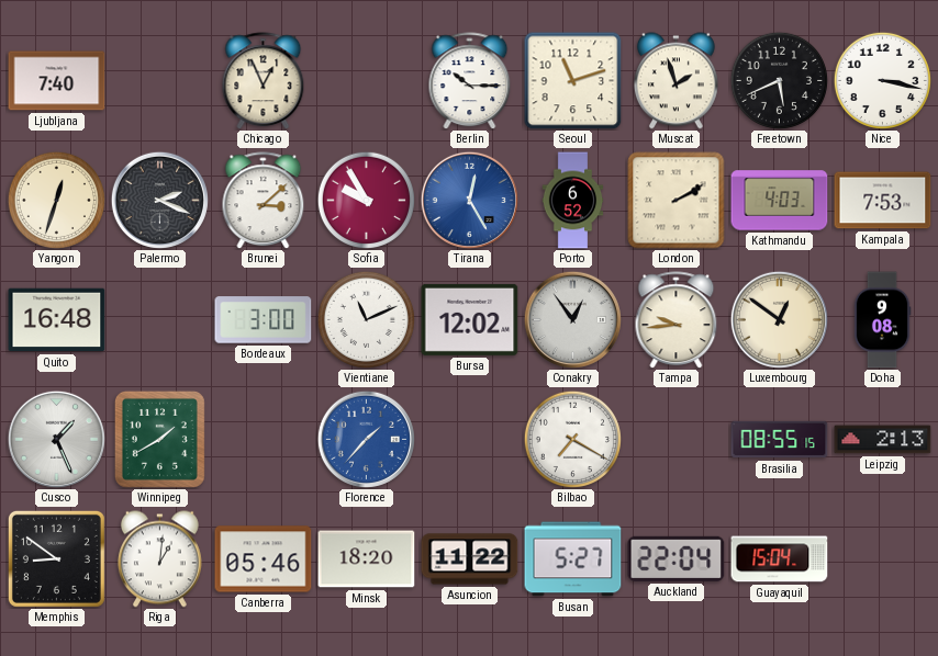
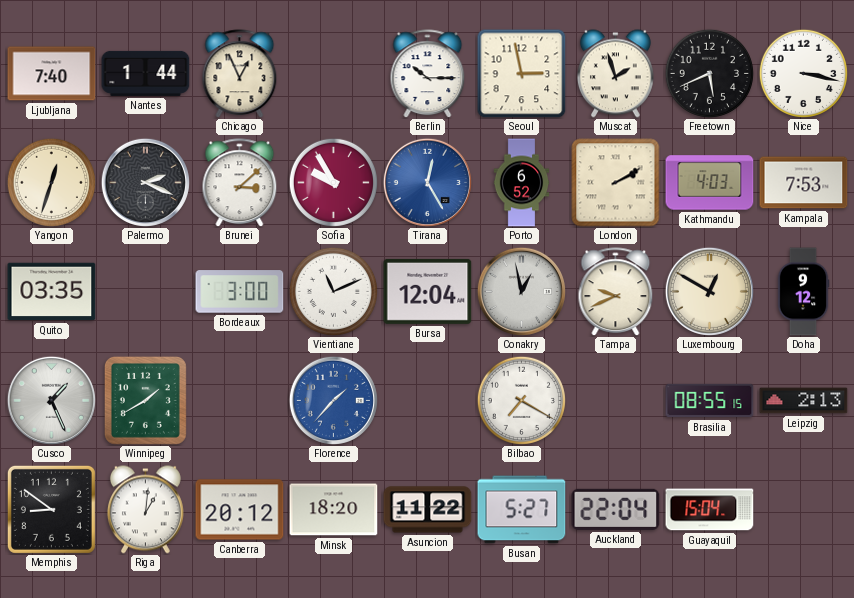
Nantes: none -> 1:44
Seoul: 11:12 -> 2:58
Quito: 16:48 -> 03:35
Bursa: 12:02 -> 12:04
Conakry: 12:54 -> 12:58
Tampa: 9:44 -> 9:41
Luxembourg: 12:51 -> 12:50
Doha: 9:08 -> 9:12
Canberra: 05:46 -> 20:12
